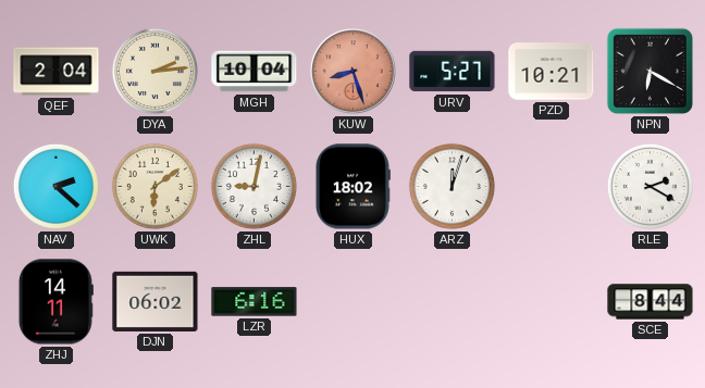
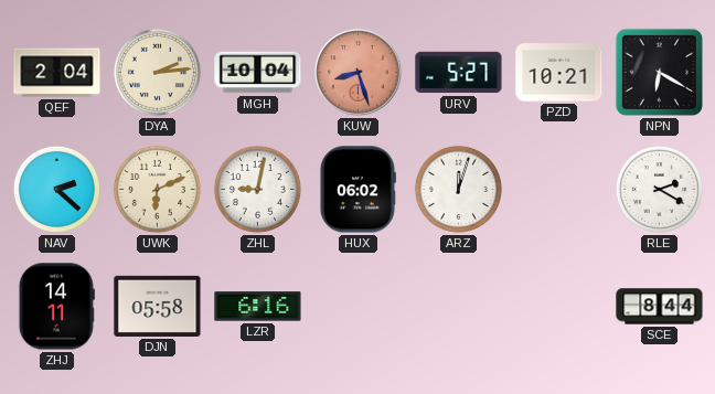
UWK: 6:09 -> 6:11
HUX: 18:02 -> 06:02
DJN: 06:02 -> 05:58
